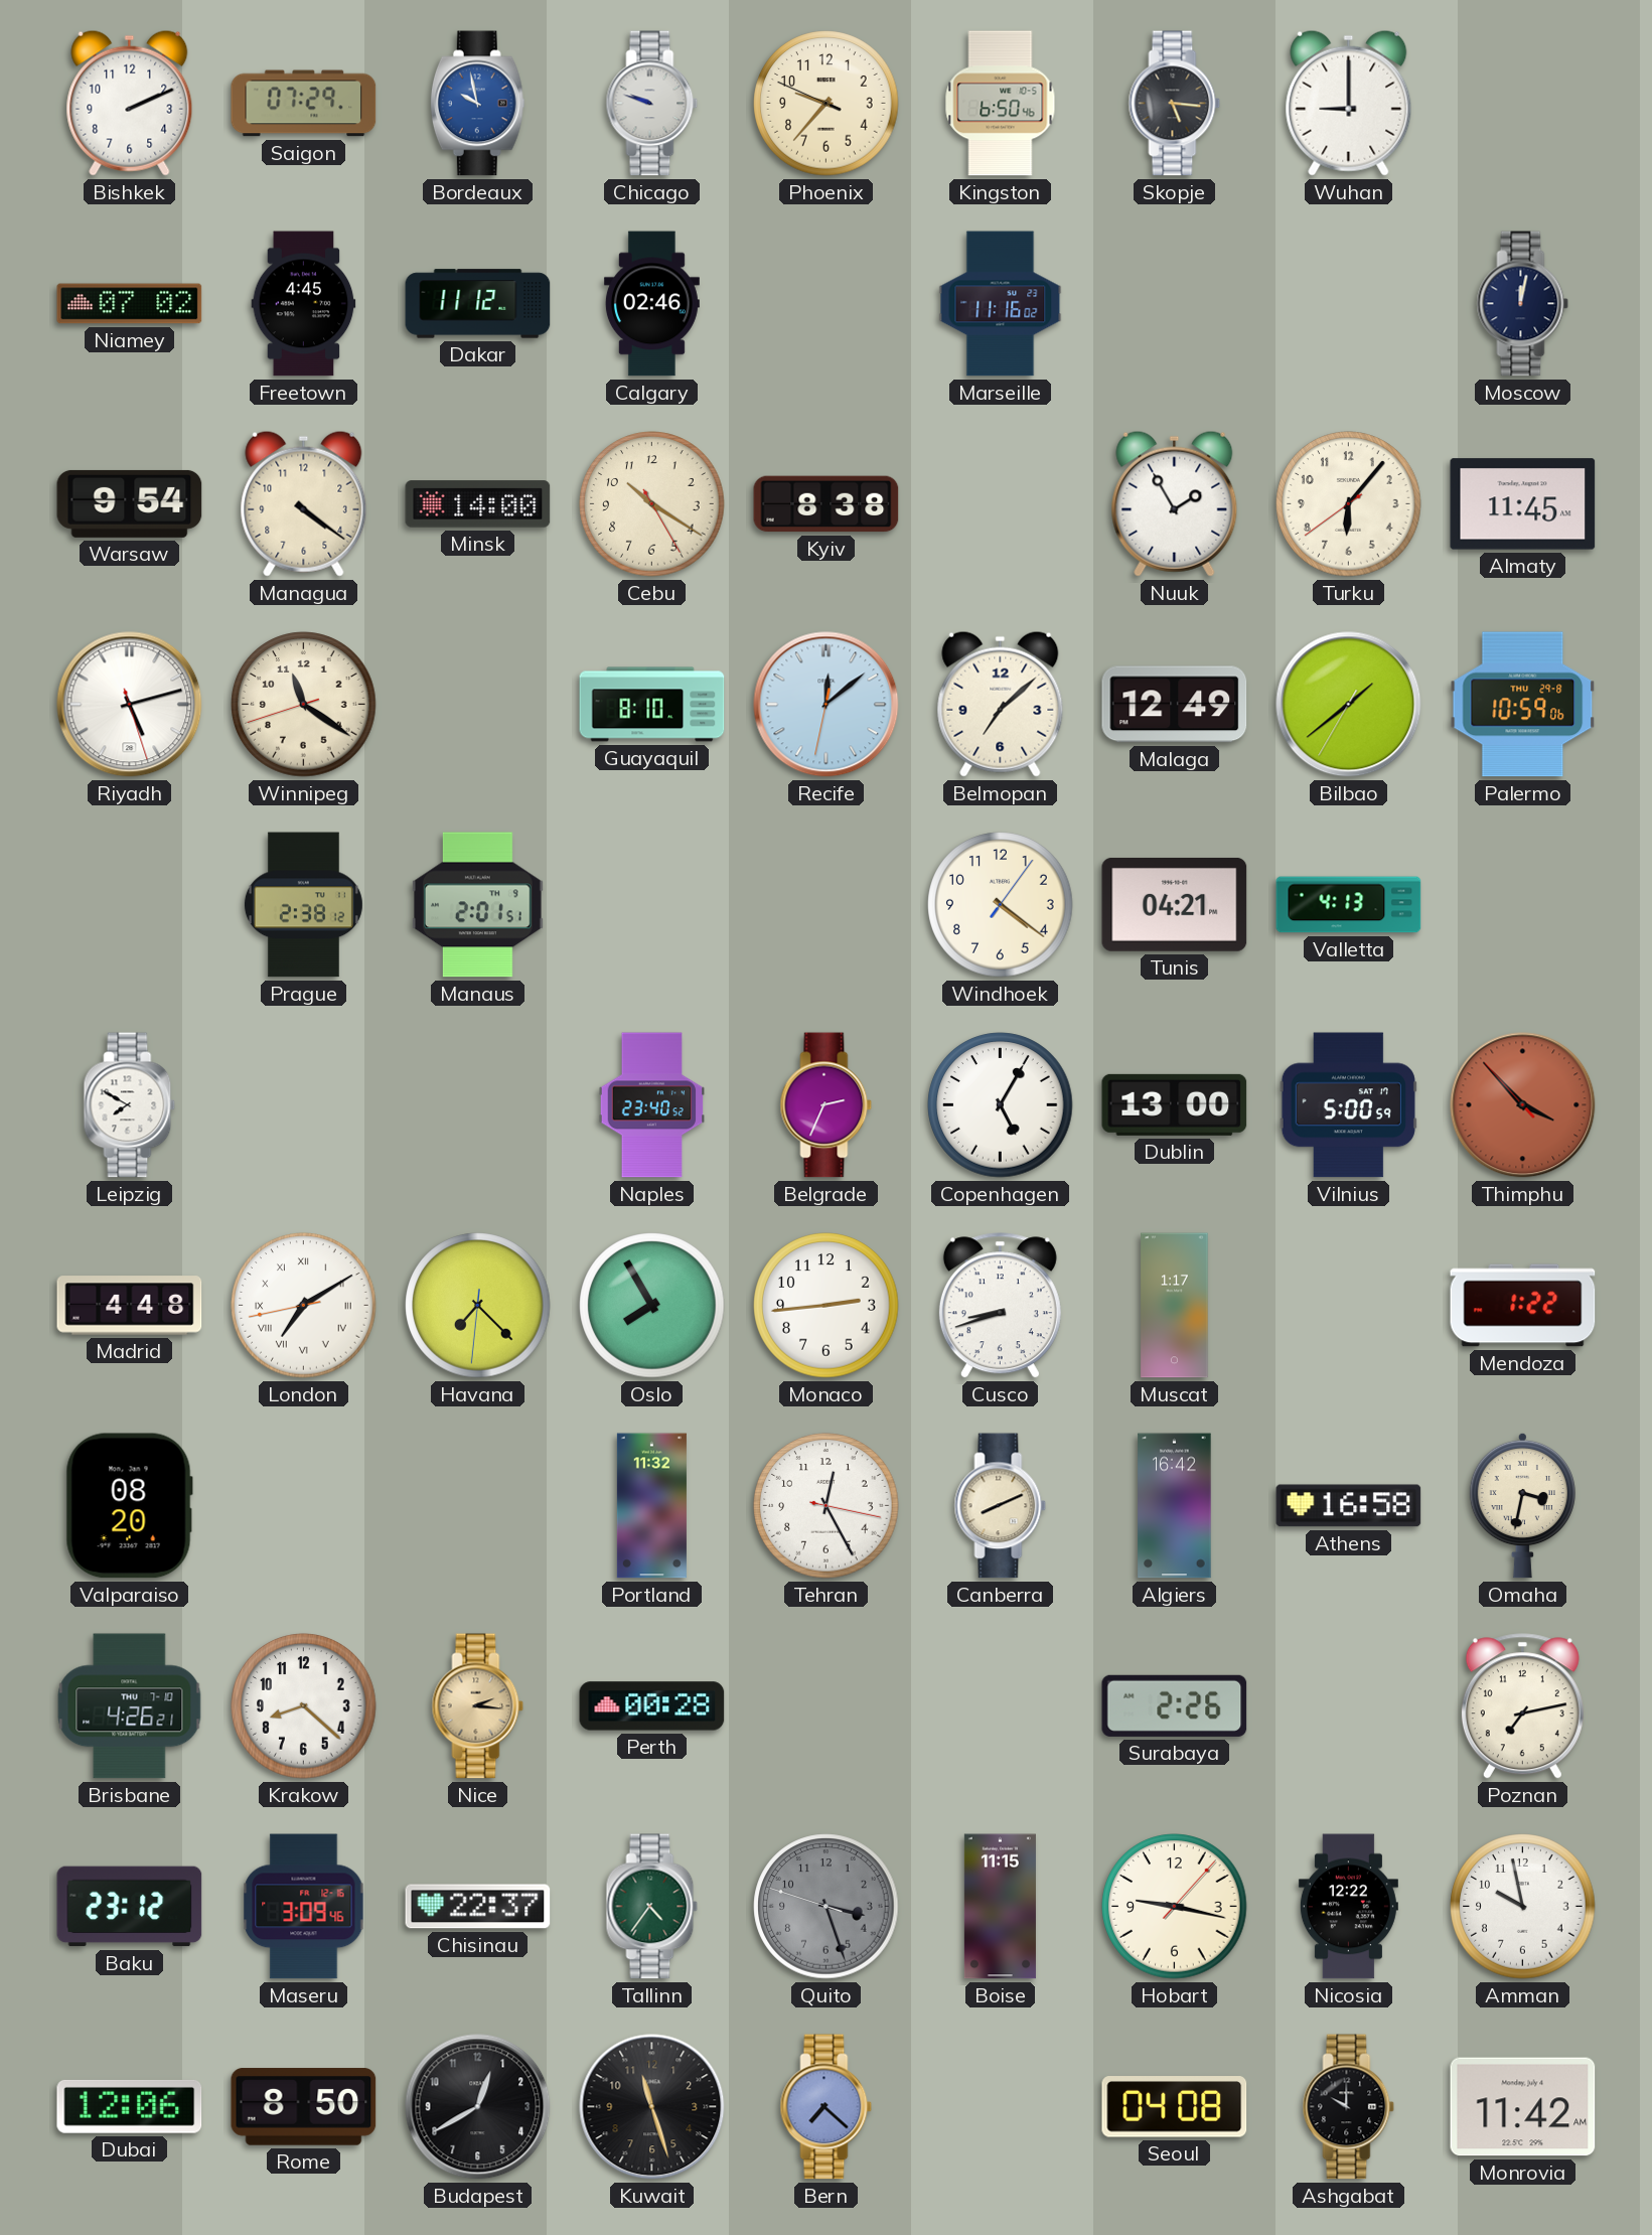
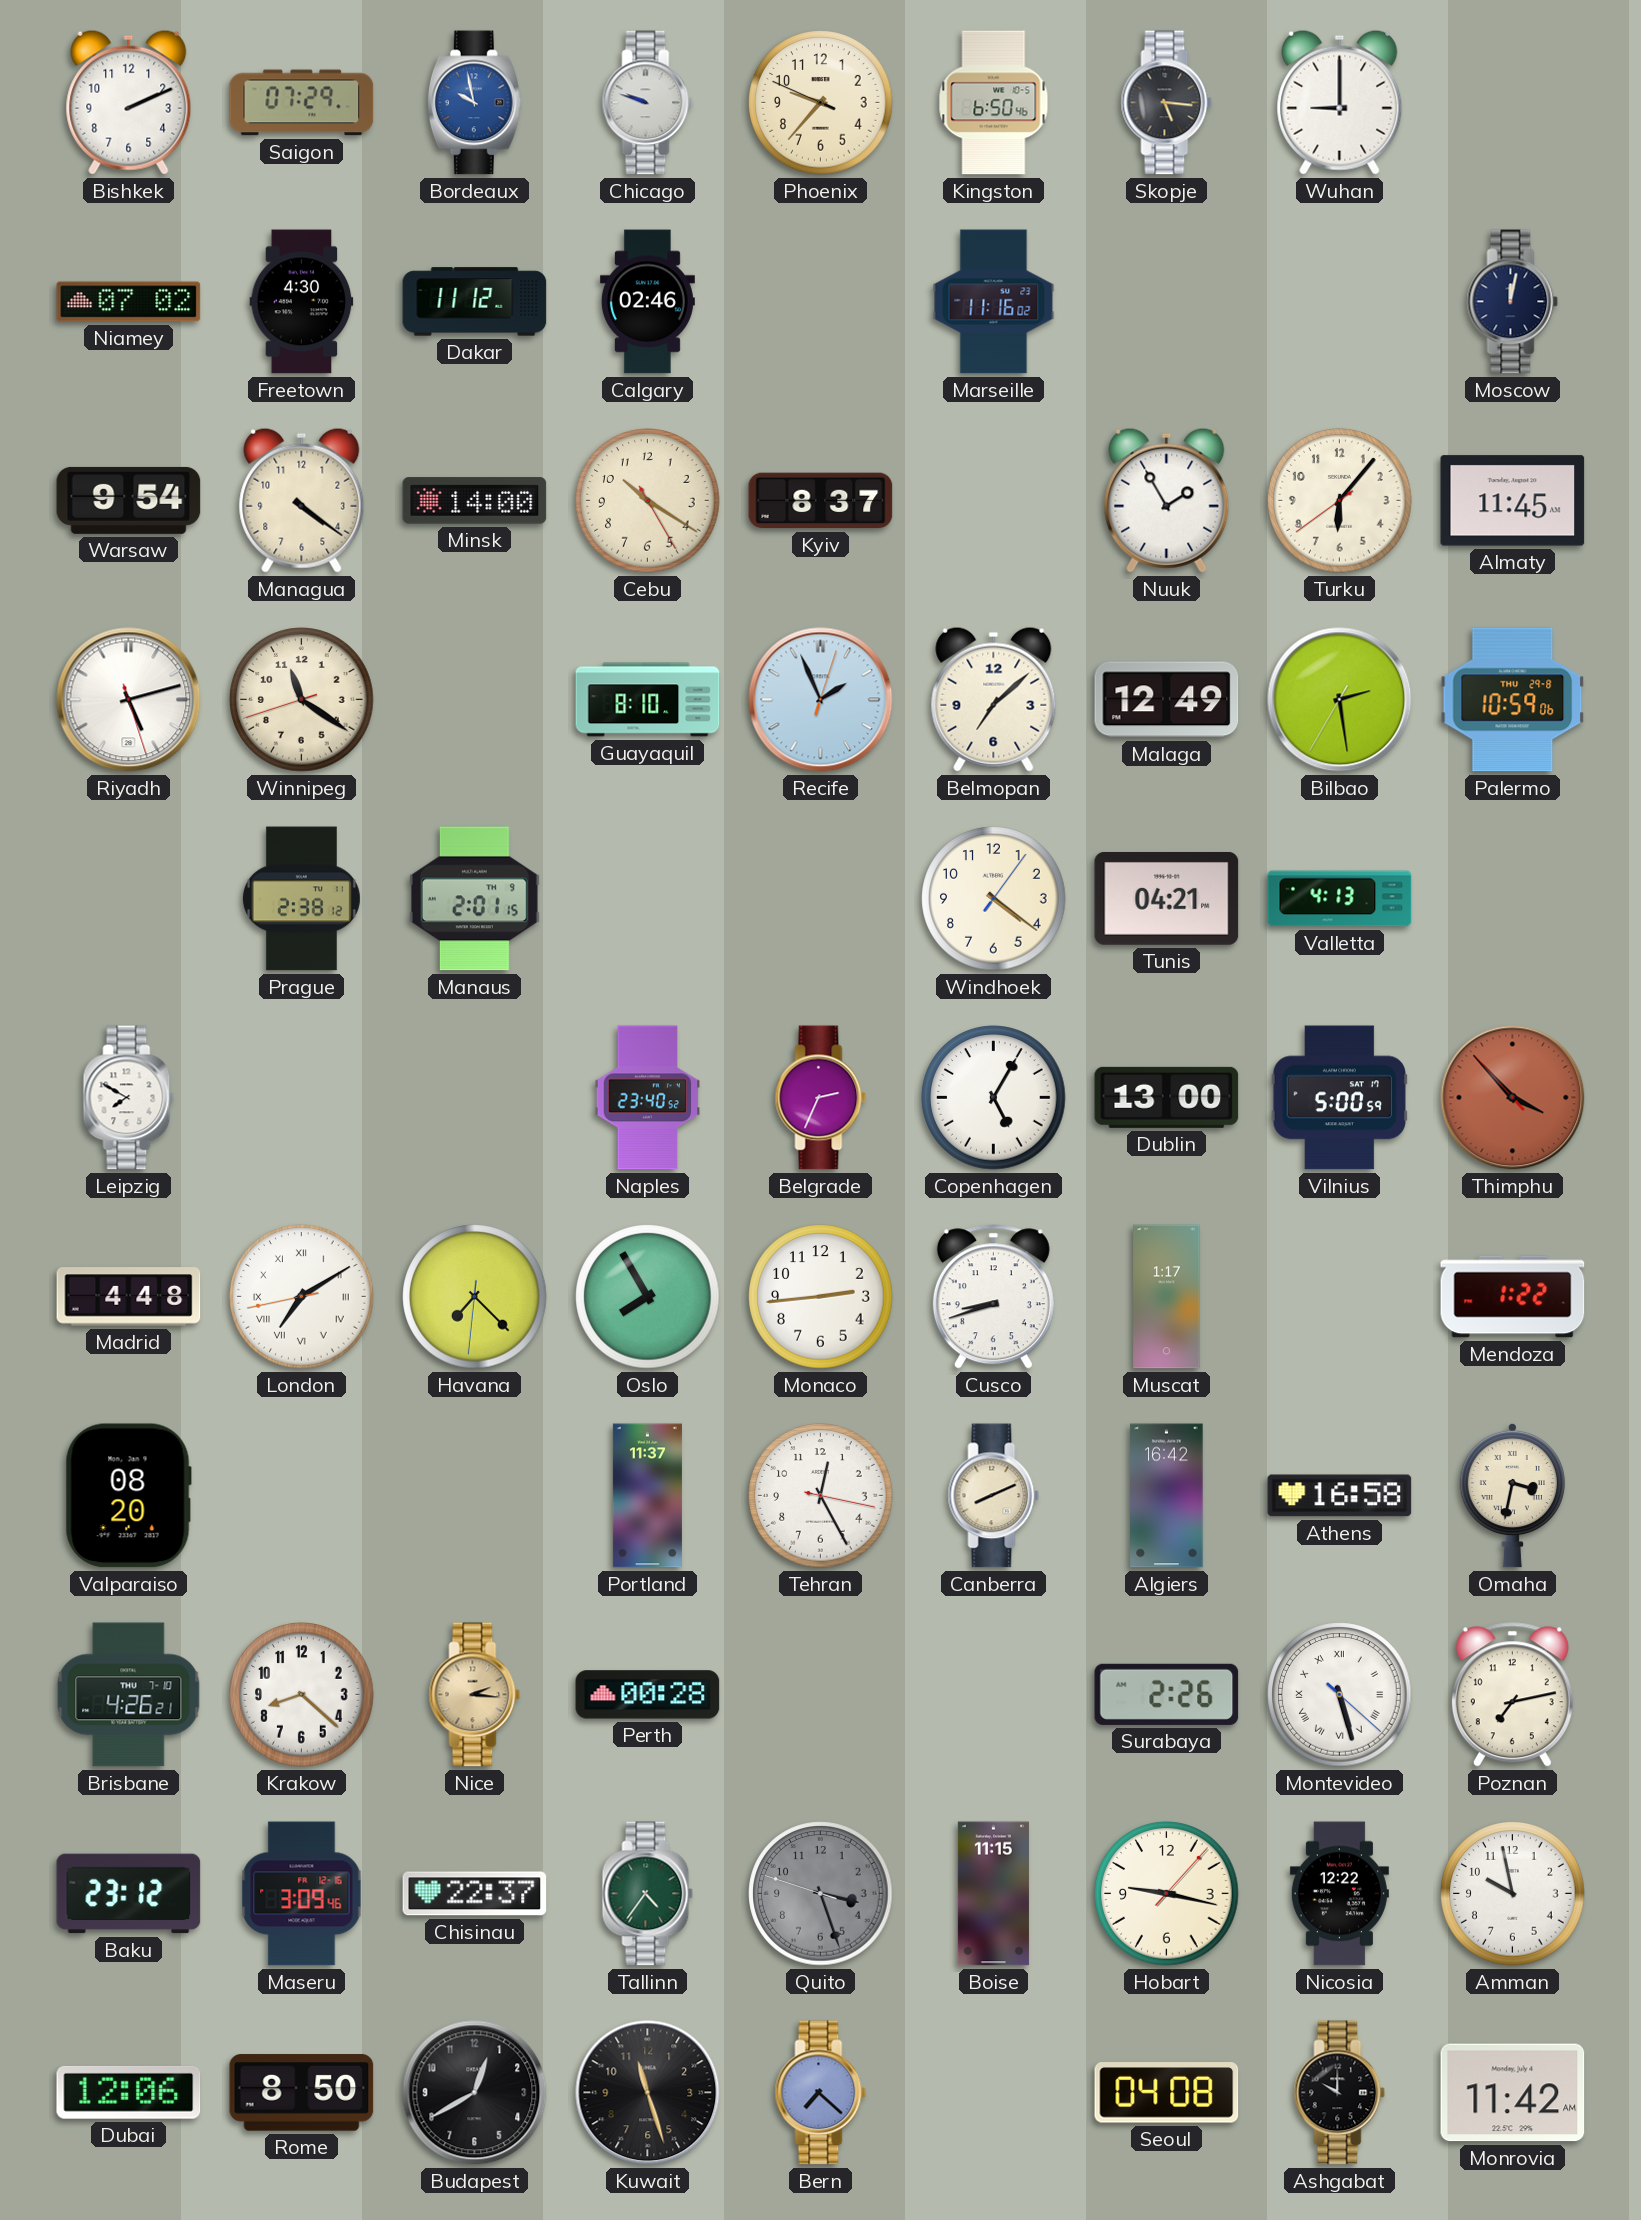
Freetown: 4:45 -> 4:30
Kyiv: 8:38 -> 8:37
Recife: 12:08 -> 1:56
Bilbao: 1:38 -> 2:28
Manaus: 2:01:51 -> 2:01:15
Portland: 11:32 -> 11:37
Montevideo: none -> 5:27
